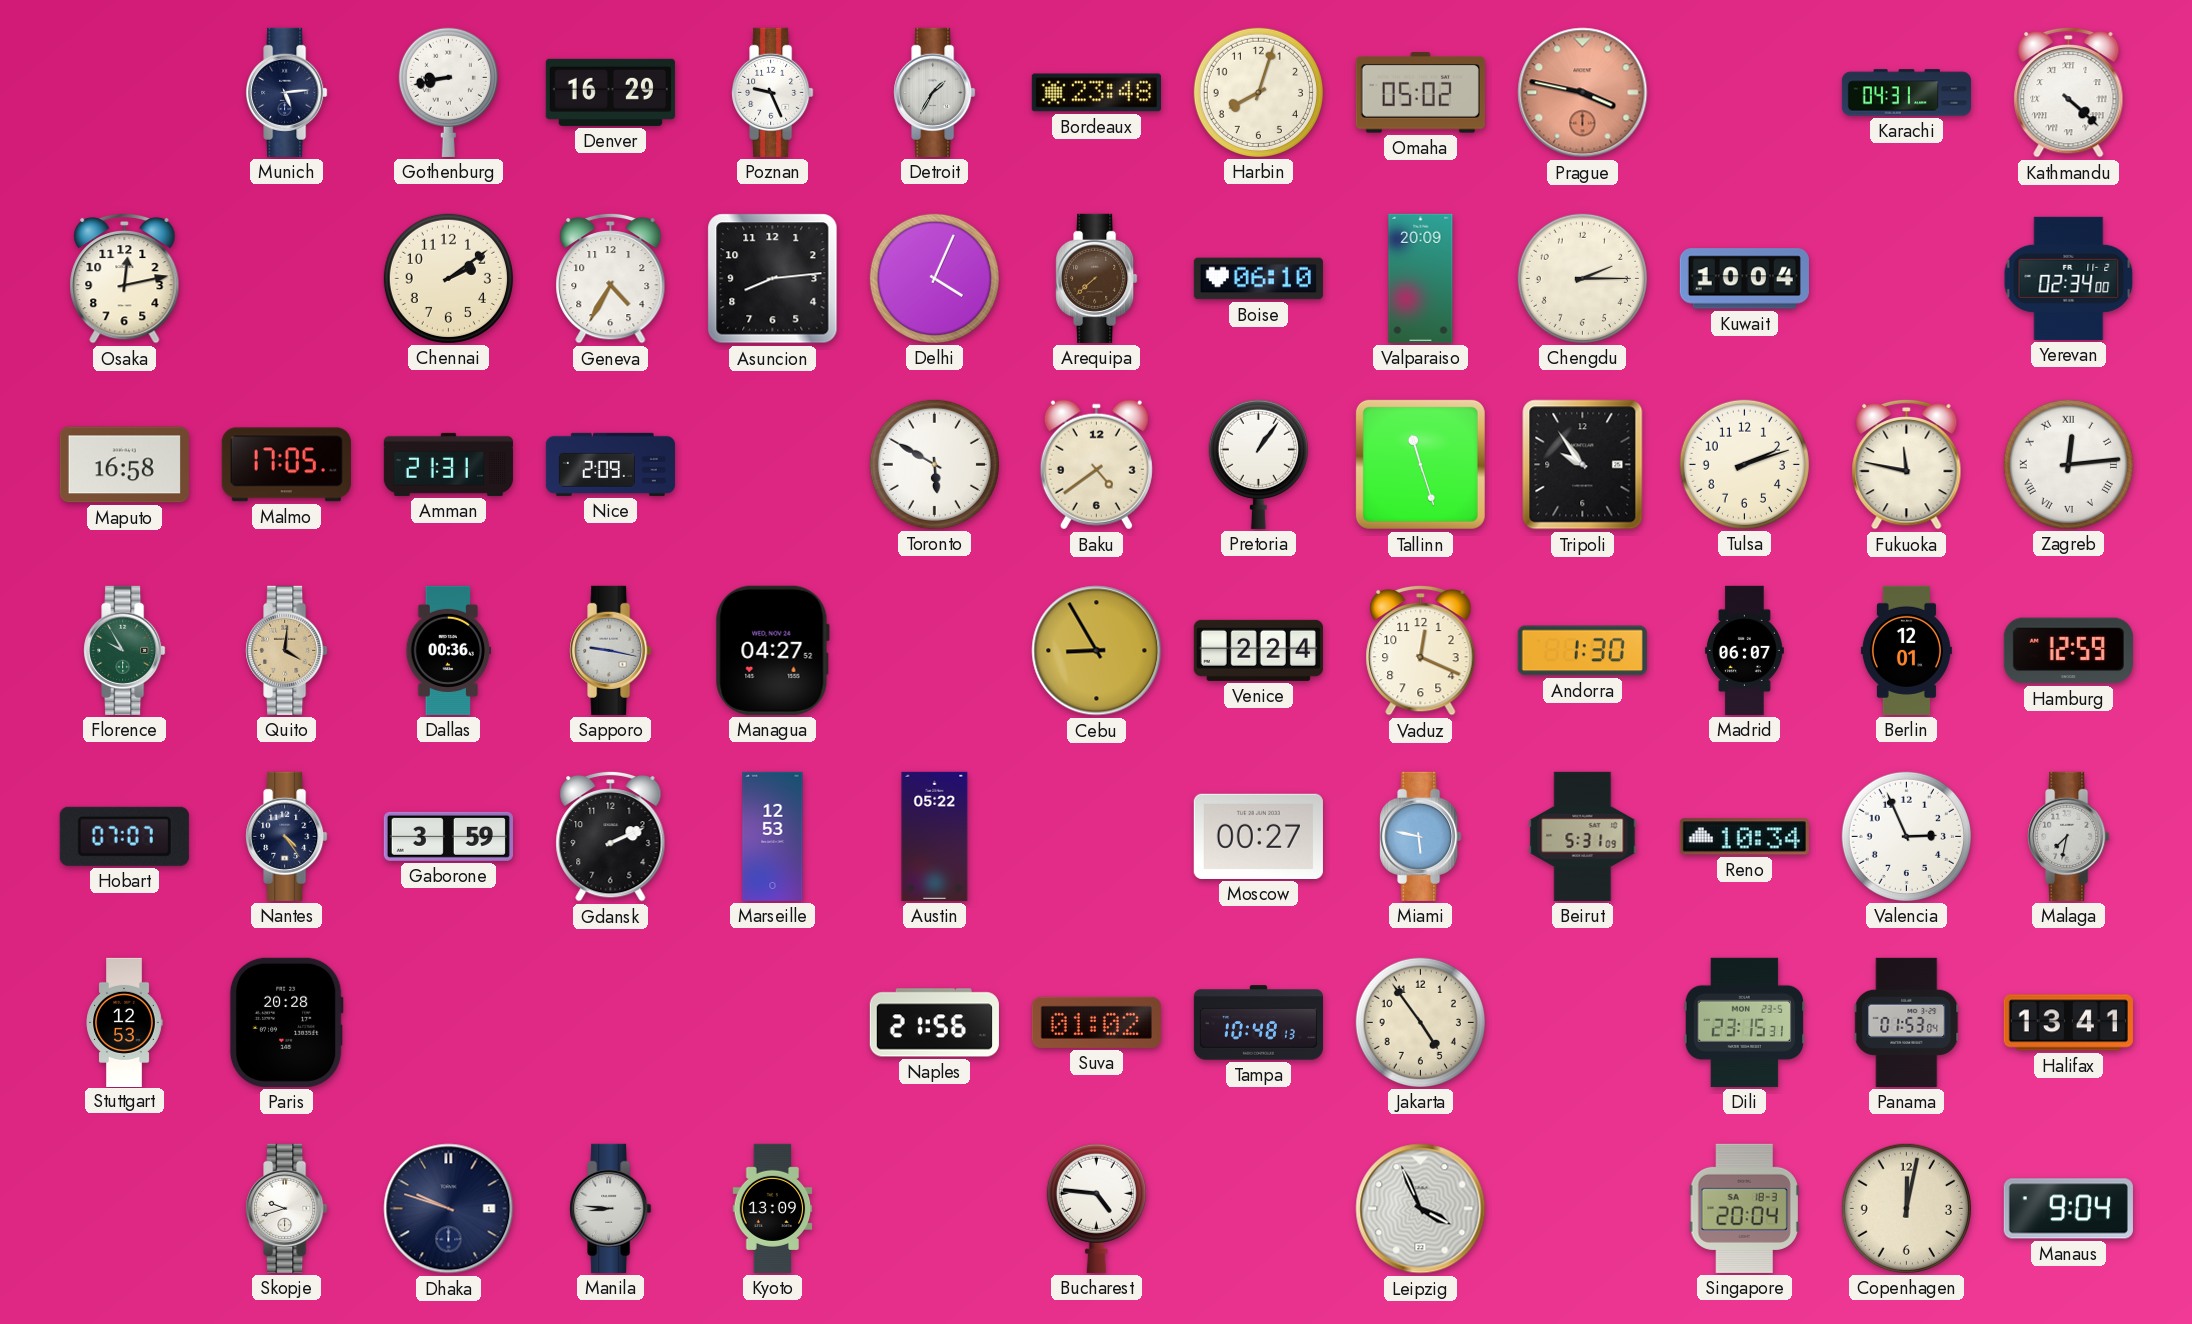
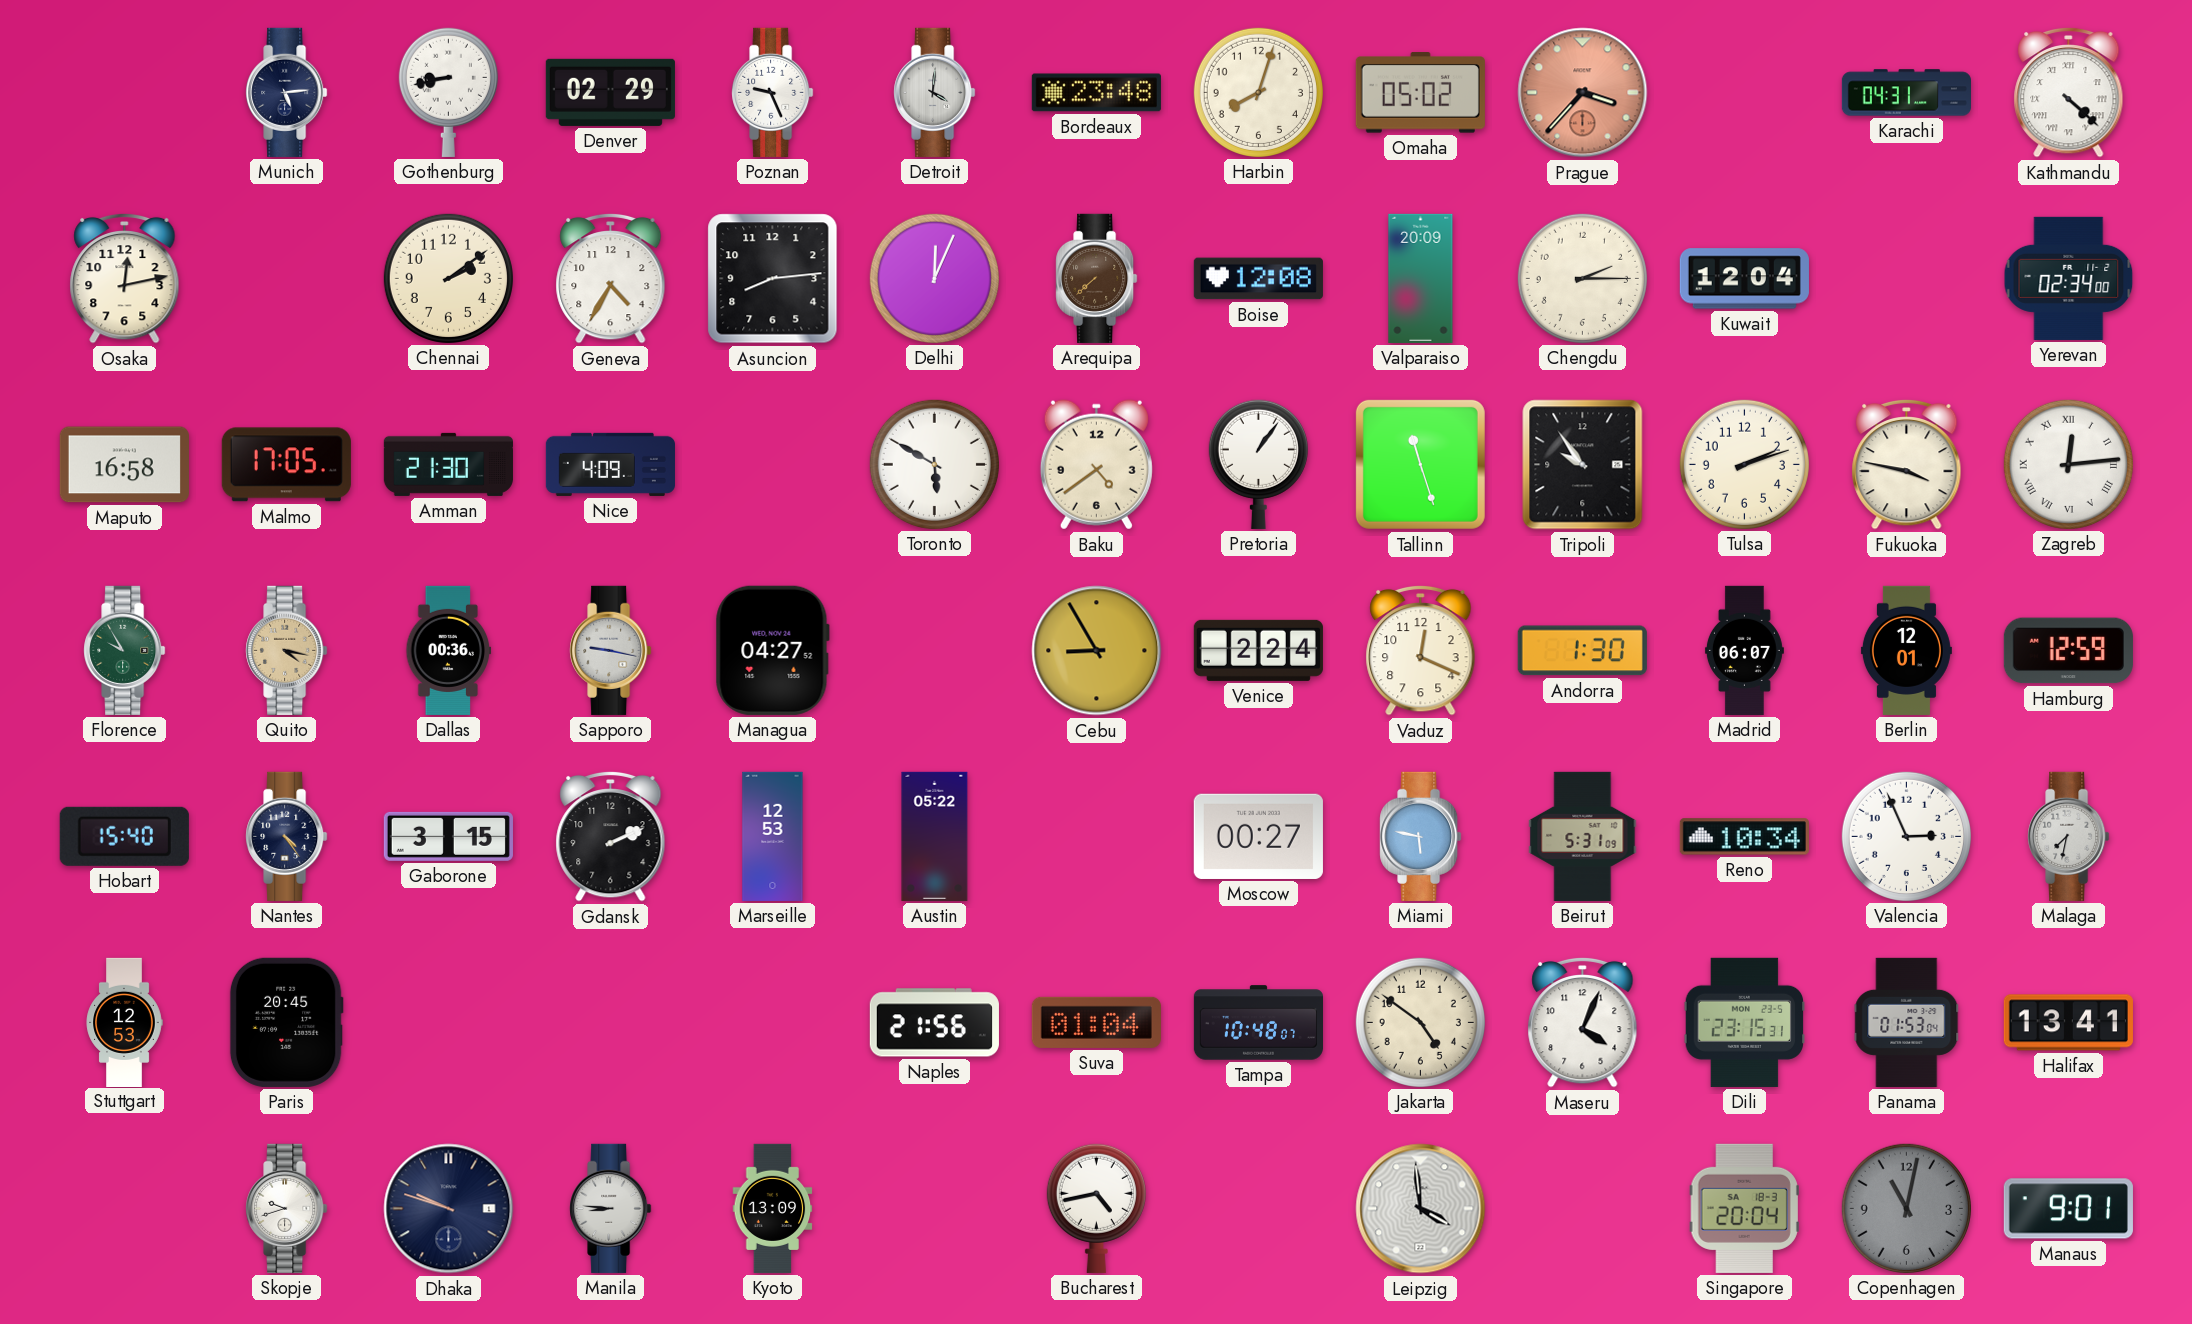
Denver: 16:29 -> 02:29
Detroit: 1:35 -> 4:01
Prague: 3:47 -> 3:37
Delhi: 4:04 -> 12:04
Boise: 06:10 -> 12:08
Kuwait: 10:04 -> 12:04
Amman: 21:31 -> 21:30
Nice: 2:09 -> 4:09
Fukuoka: 11:47 -> 3:47
Quito: 4:01 -> 4:17
Hobart: 07:07 -> 15:40
Gaborone: 3:59 -> 3:15
Paris: 20:28 -> 20:45
Suva: 01:02 -> 01:04
Tampa: 10:48:13 -> 10:48:07
Jakarta: 4:54 -> 4:51
Maseru: none -> 4:04
Bucharest: 4:46 -> 4:43
Leipzig: 3:56 -> 3:59
Copenhagen: 12:02 -> 11:02
Copenhagen dial: cream -> grey
Manaus: 9:04 -> 9:01
